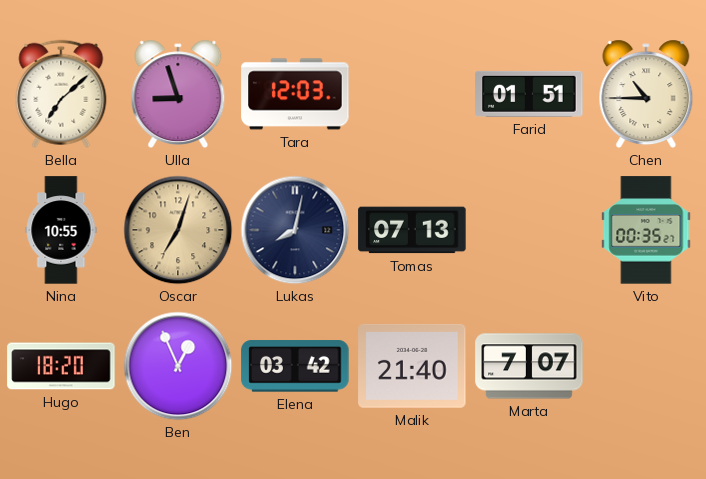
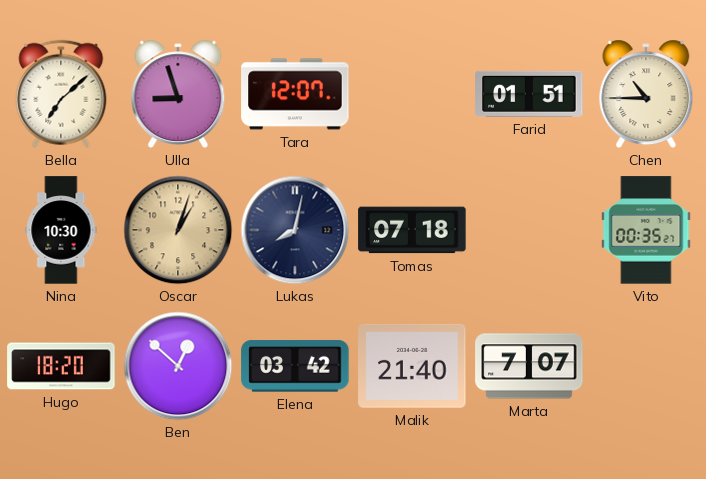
Tara: 12:03 -> 12:07
Nina: 10:55 -> 10:30
Oscar: 7:03 -> 1:03
Tomas: 07:13 -> 07:18
Ben: 12:56 -> 12:52
